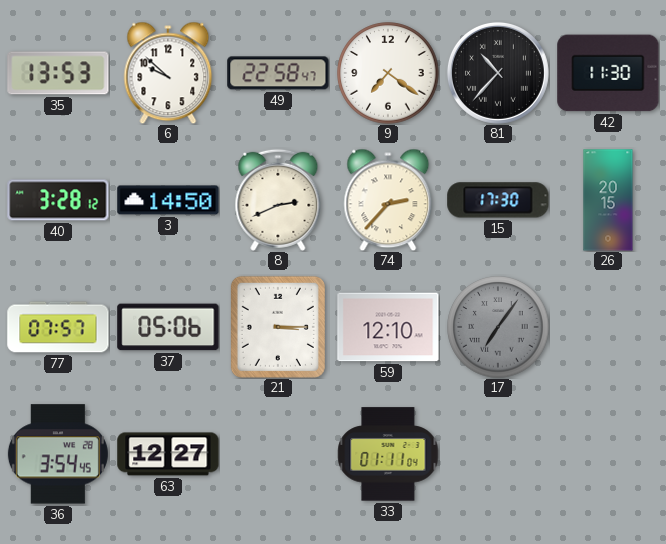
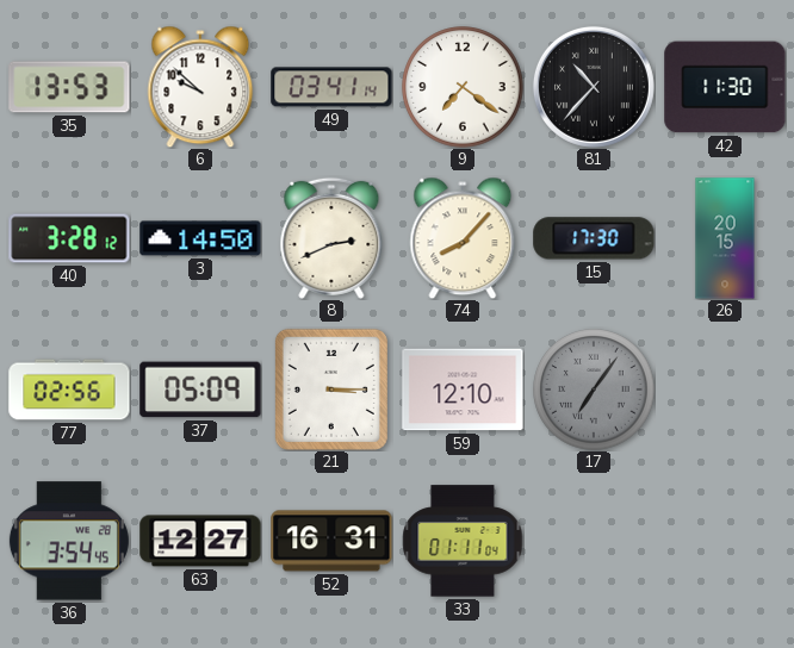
49: 22:58 -> 03:41
74: 2:37 -> 8:07
77: 07:57 -> 02:56
37: 05:06 -> 05:09
52: none -> 16:31
